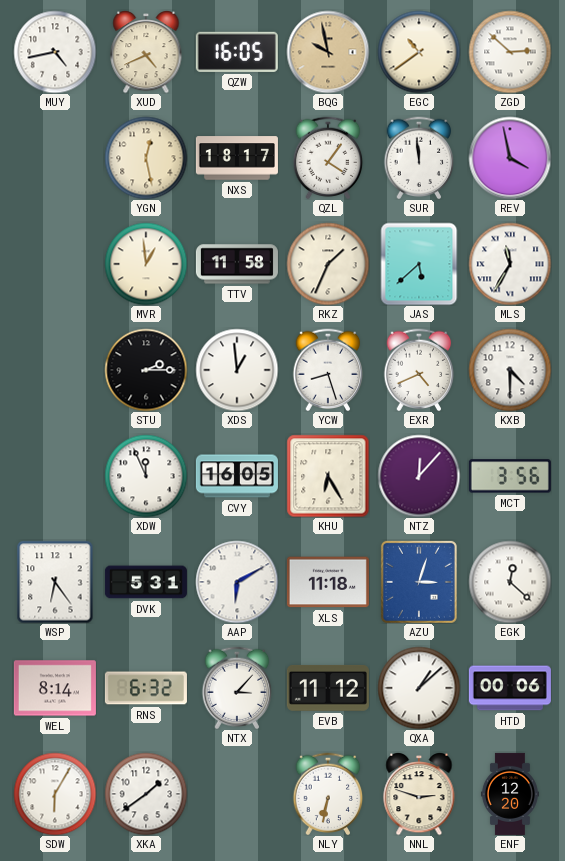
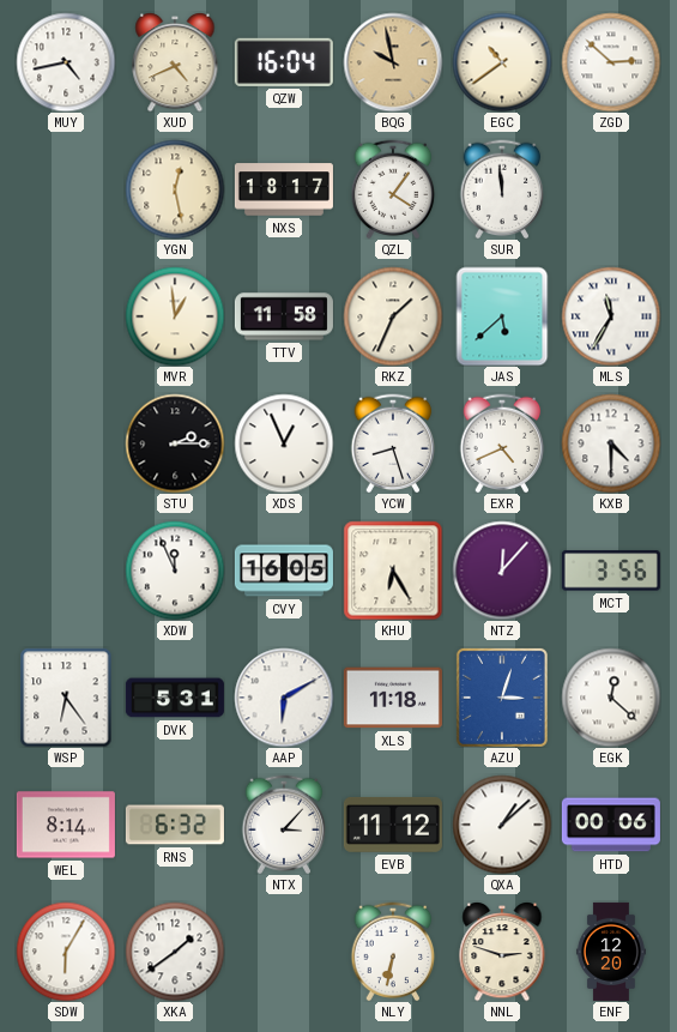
QZW: 16:05 -> 16:04
REV: 3:58 -> none
XDS: 12:59 -> 12:56
